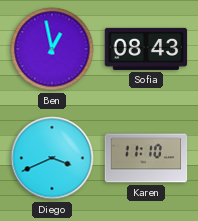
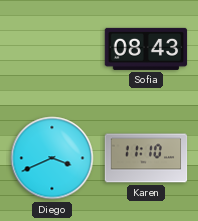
Ben: 12:58 -> none
